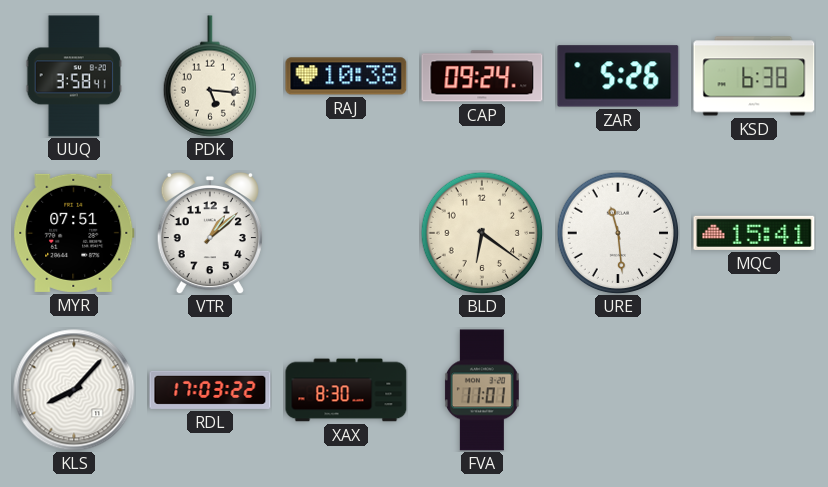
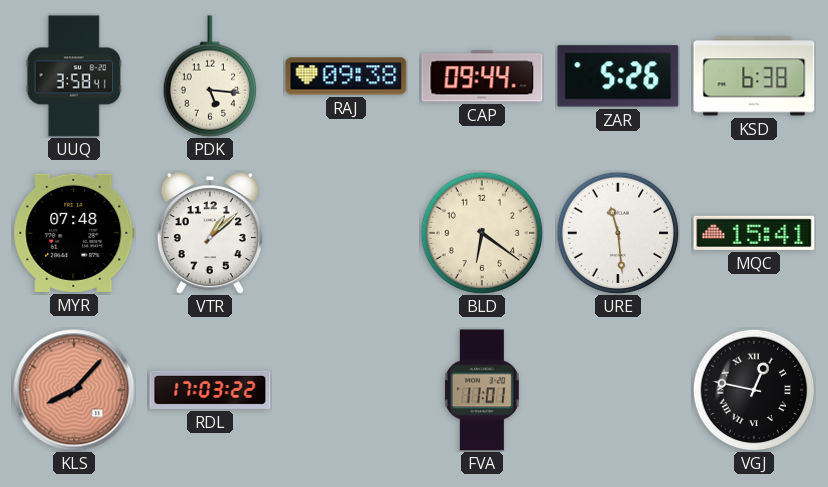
RAJ: 10:38 -> 09:38
CAP: 09:24 -> 09:44
MYR: 07:51 -> 07:48
KLS dial: white -> salmon
XAX: 8:30 -> none
VGJ: none -> 12:47
